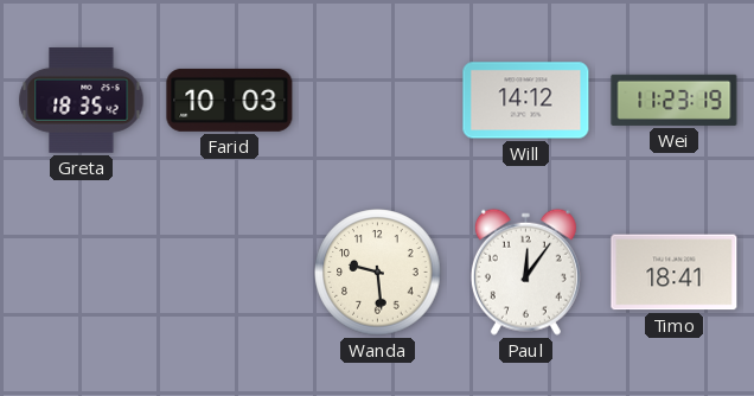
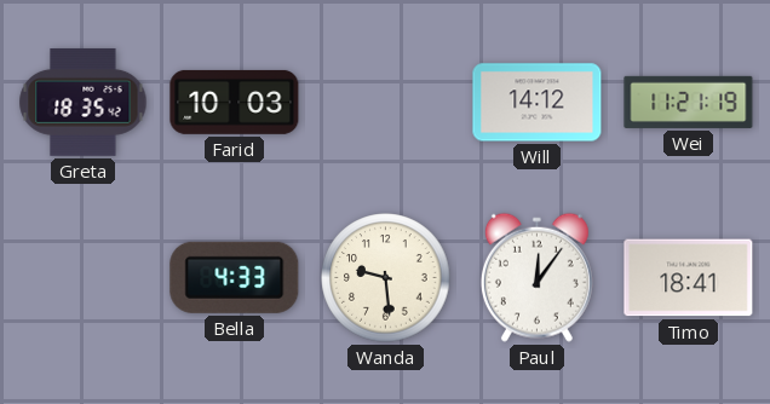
Wei: 11:23 -> 11:21
Bella: none -> 4:33
